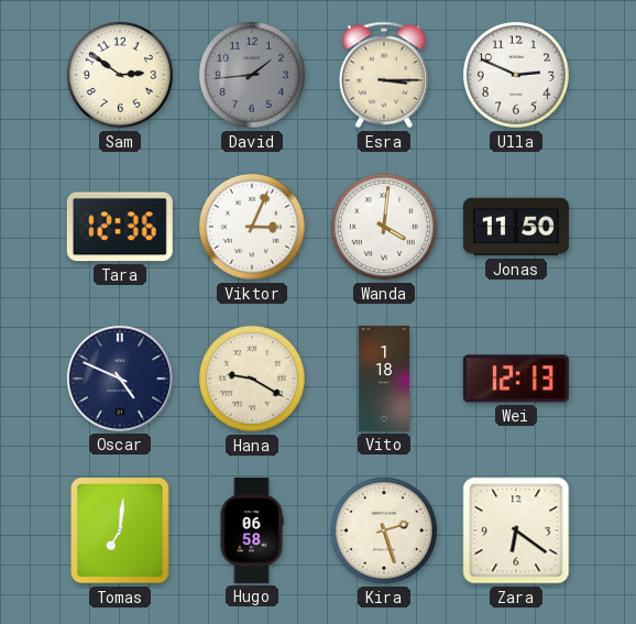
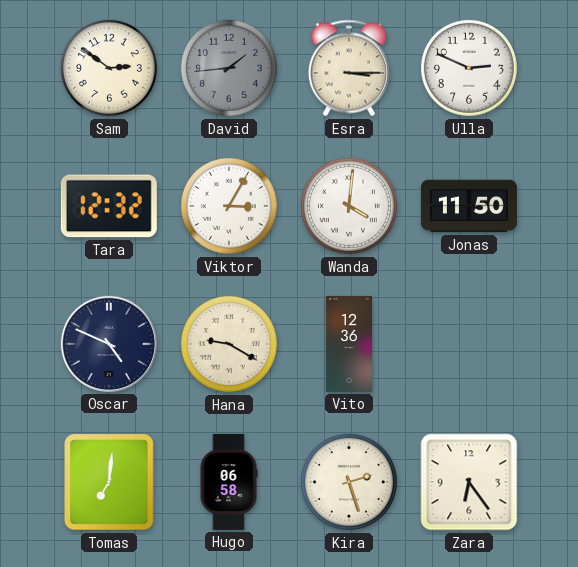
Tara: 12:36 -> 12:32
Viktor: 3:04 -> 3:05
Vito: 1:18 -> 12:36
Wei: 12:13 -> none
Zara: 6:21 -> 6:24
